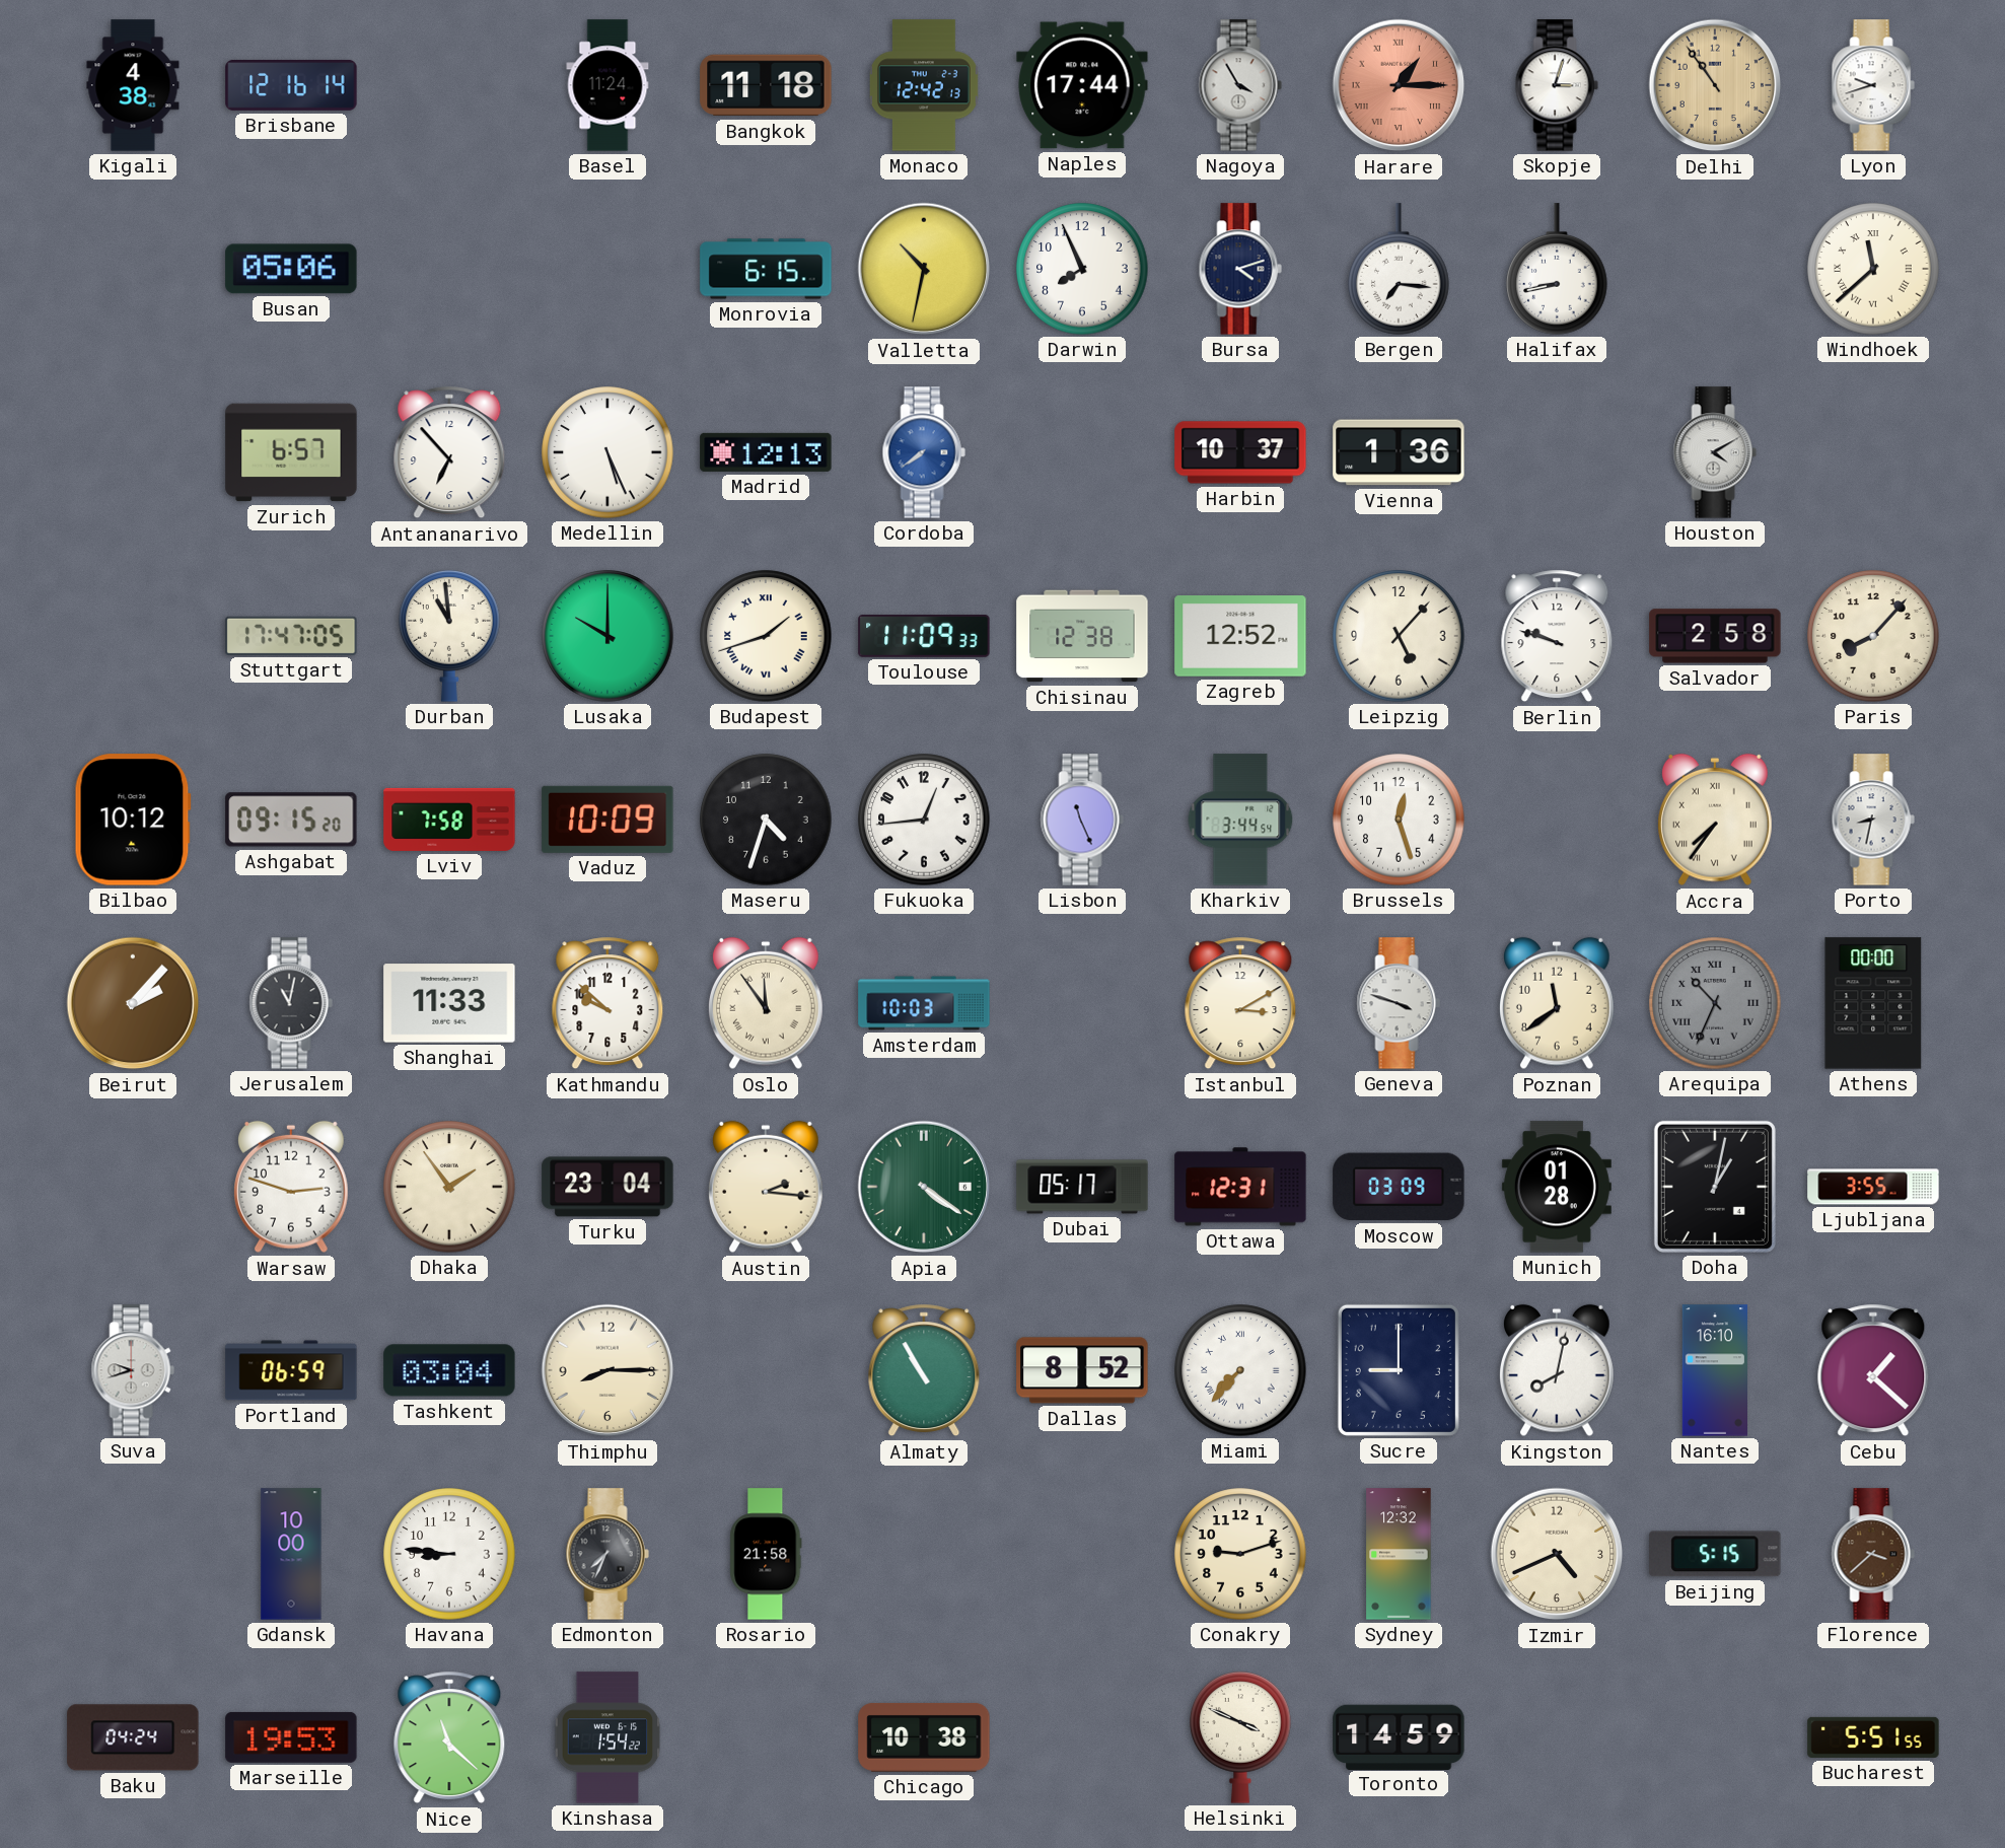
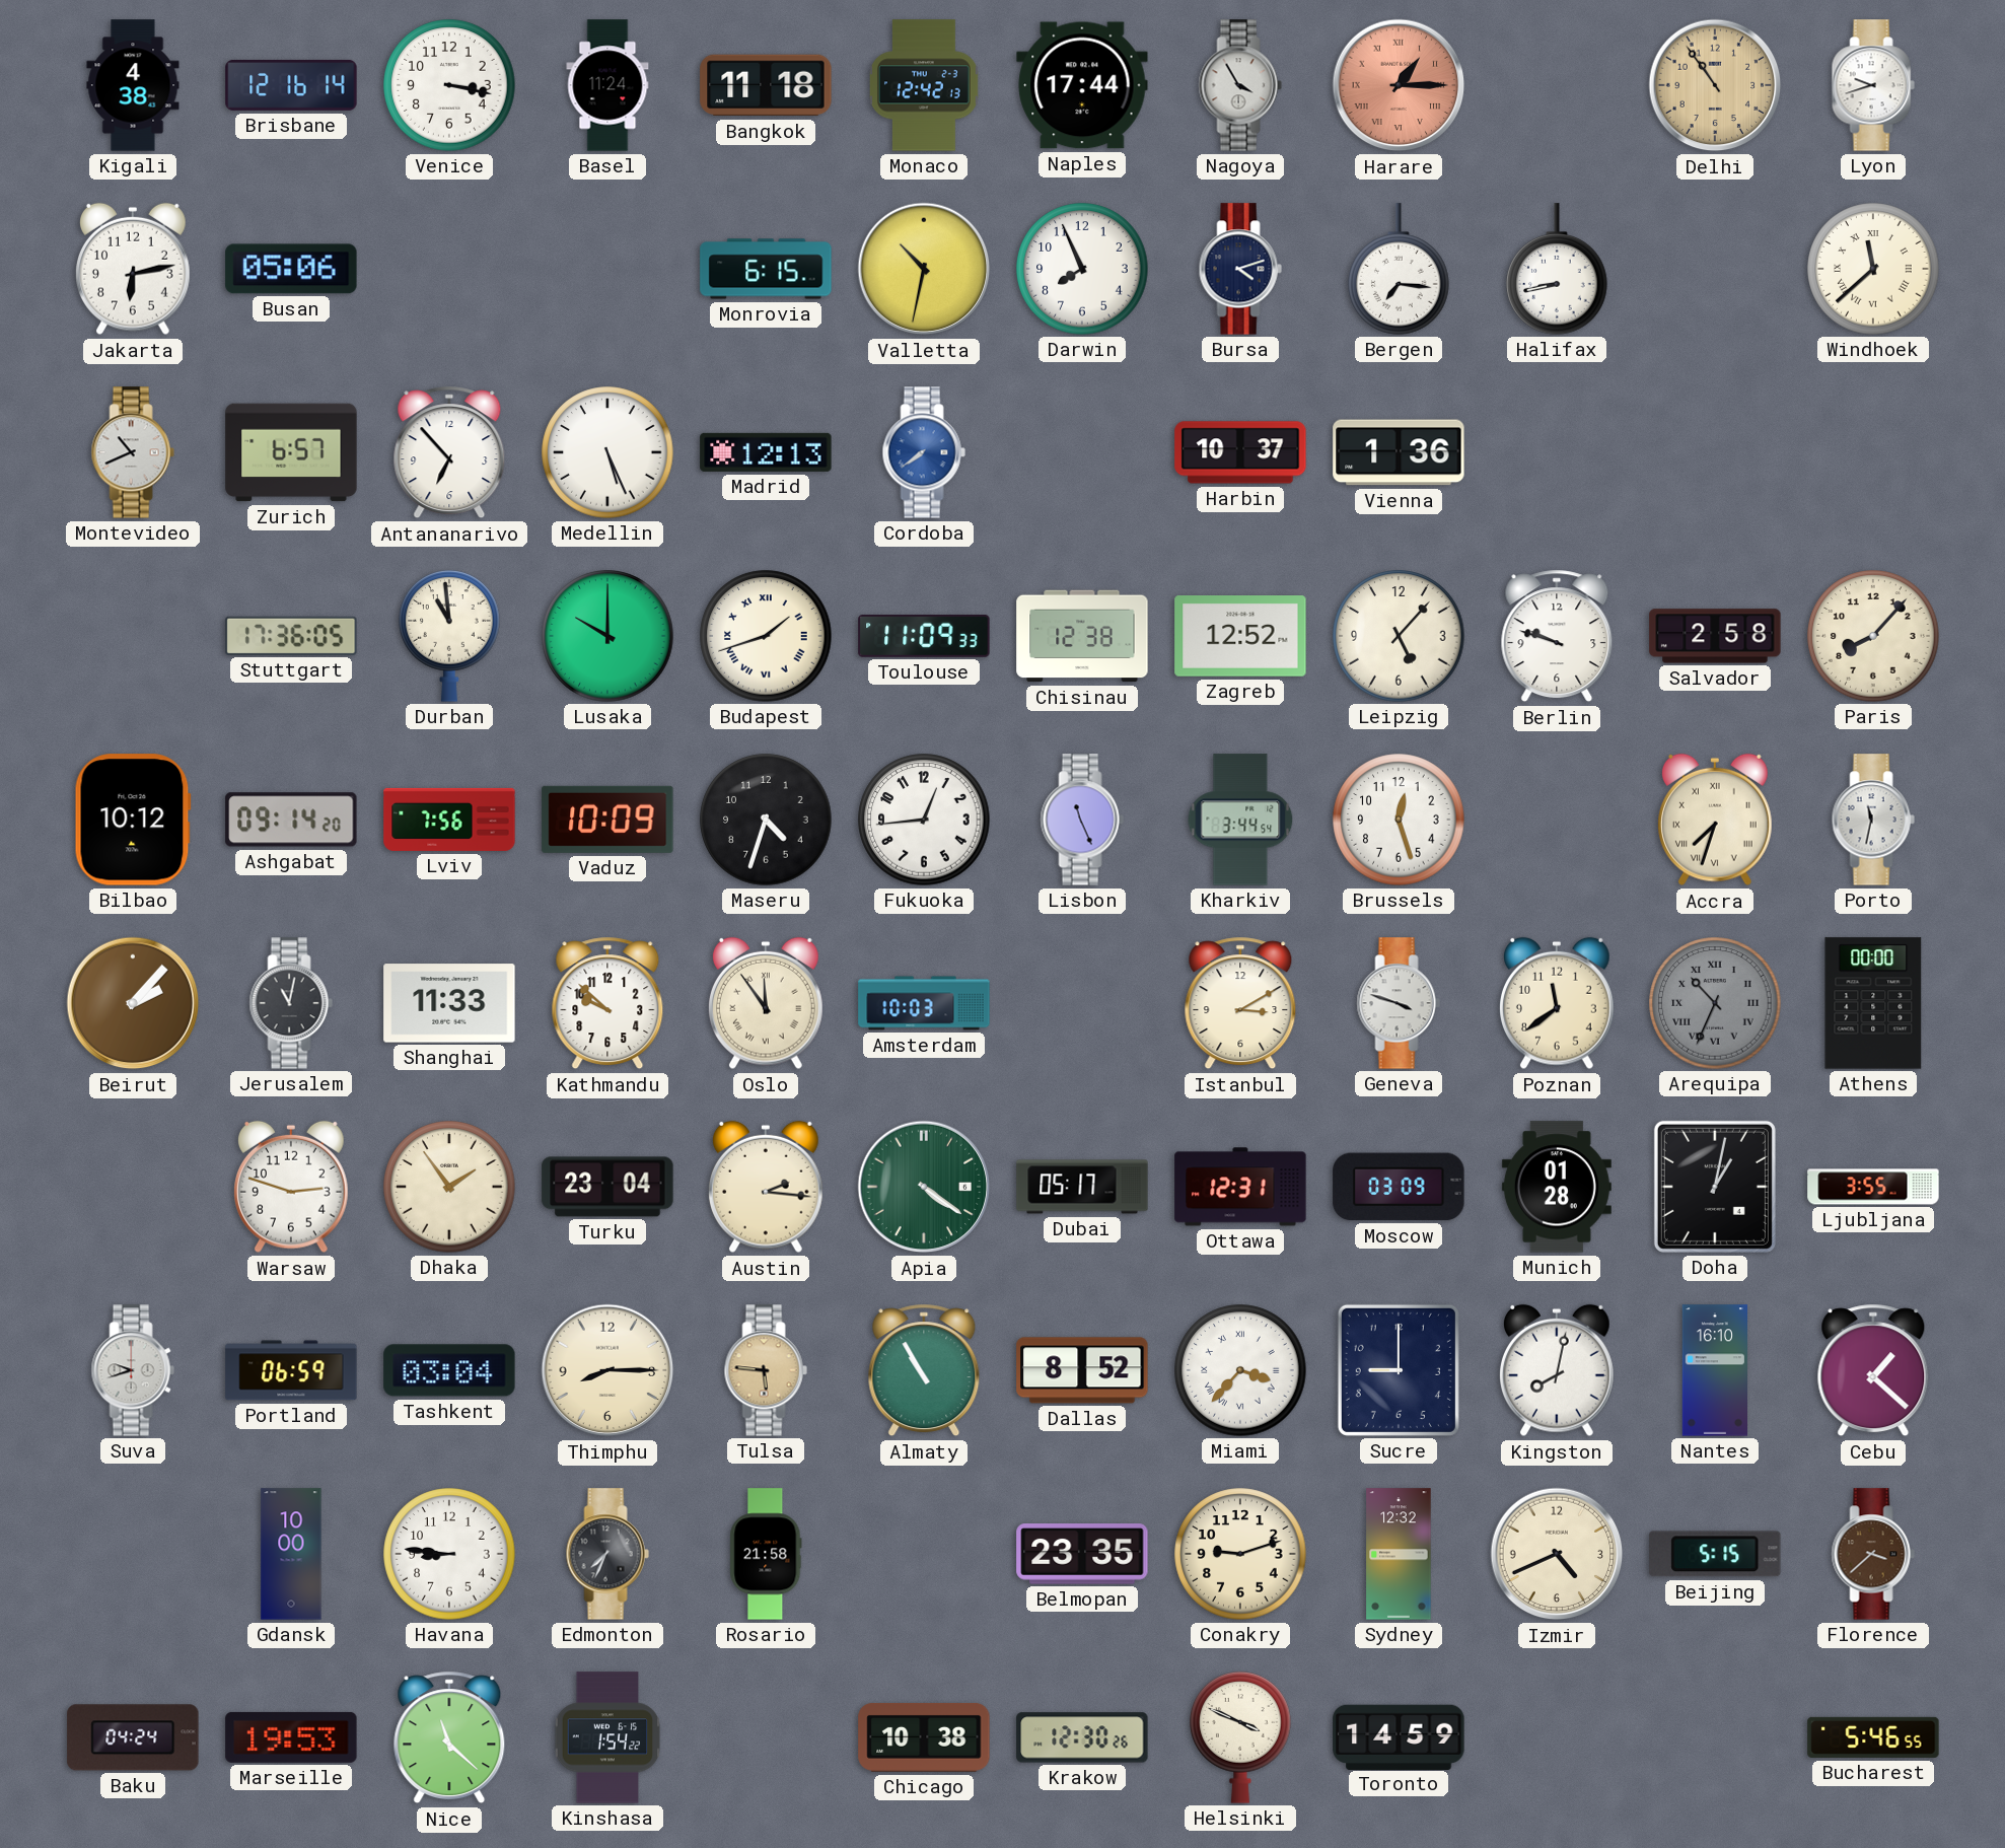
Venice: none -> 3:17
Skopje: 3:03 -> none
Jakarta: none -> 6:13
Montevideo: none -> 10:41
Houston: 4:10 -> none
Stuttgart: 17:47 -> 17:36
Ashgabat: 09:15 -> 09:14
Lviv: 7:58 -> 7:56
Accra: 7:36 -> 7:33
Porto: 8:32 -> 11:32
Tulsa: none -> 5:46
Miami: 7:37 -> 3:37
Belmopan: none -> 23:35
Krakow: none -> 12:30
Bucharest: 5:51 -> 5:46
